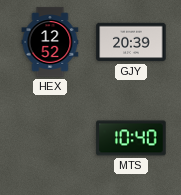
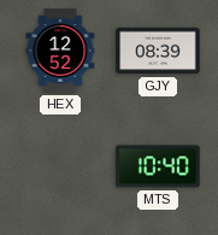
GJY: 20:39 -> 08:39
